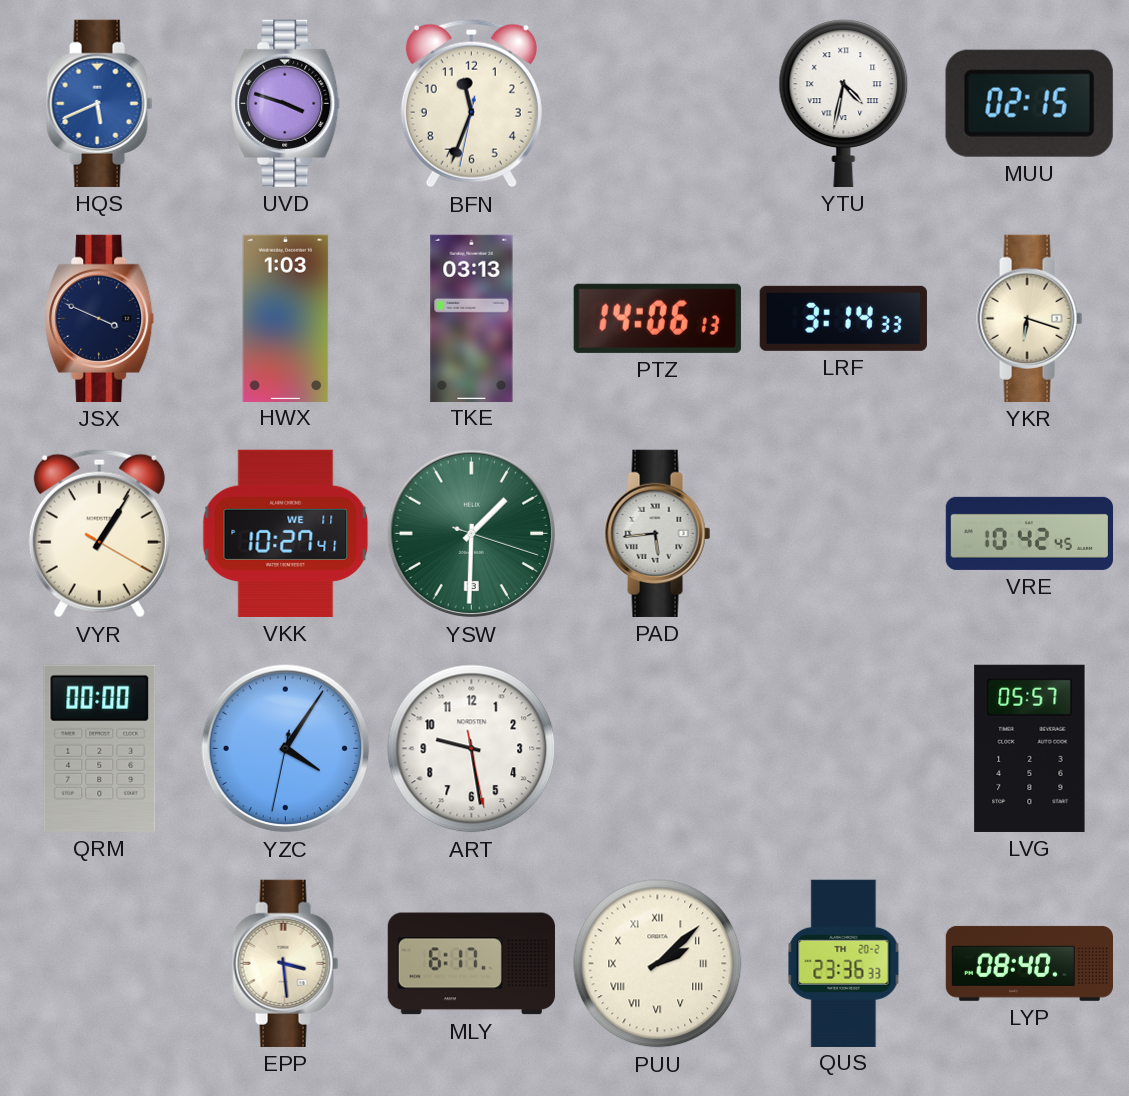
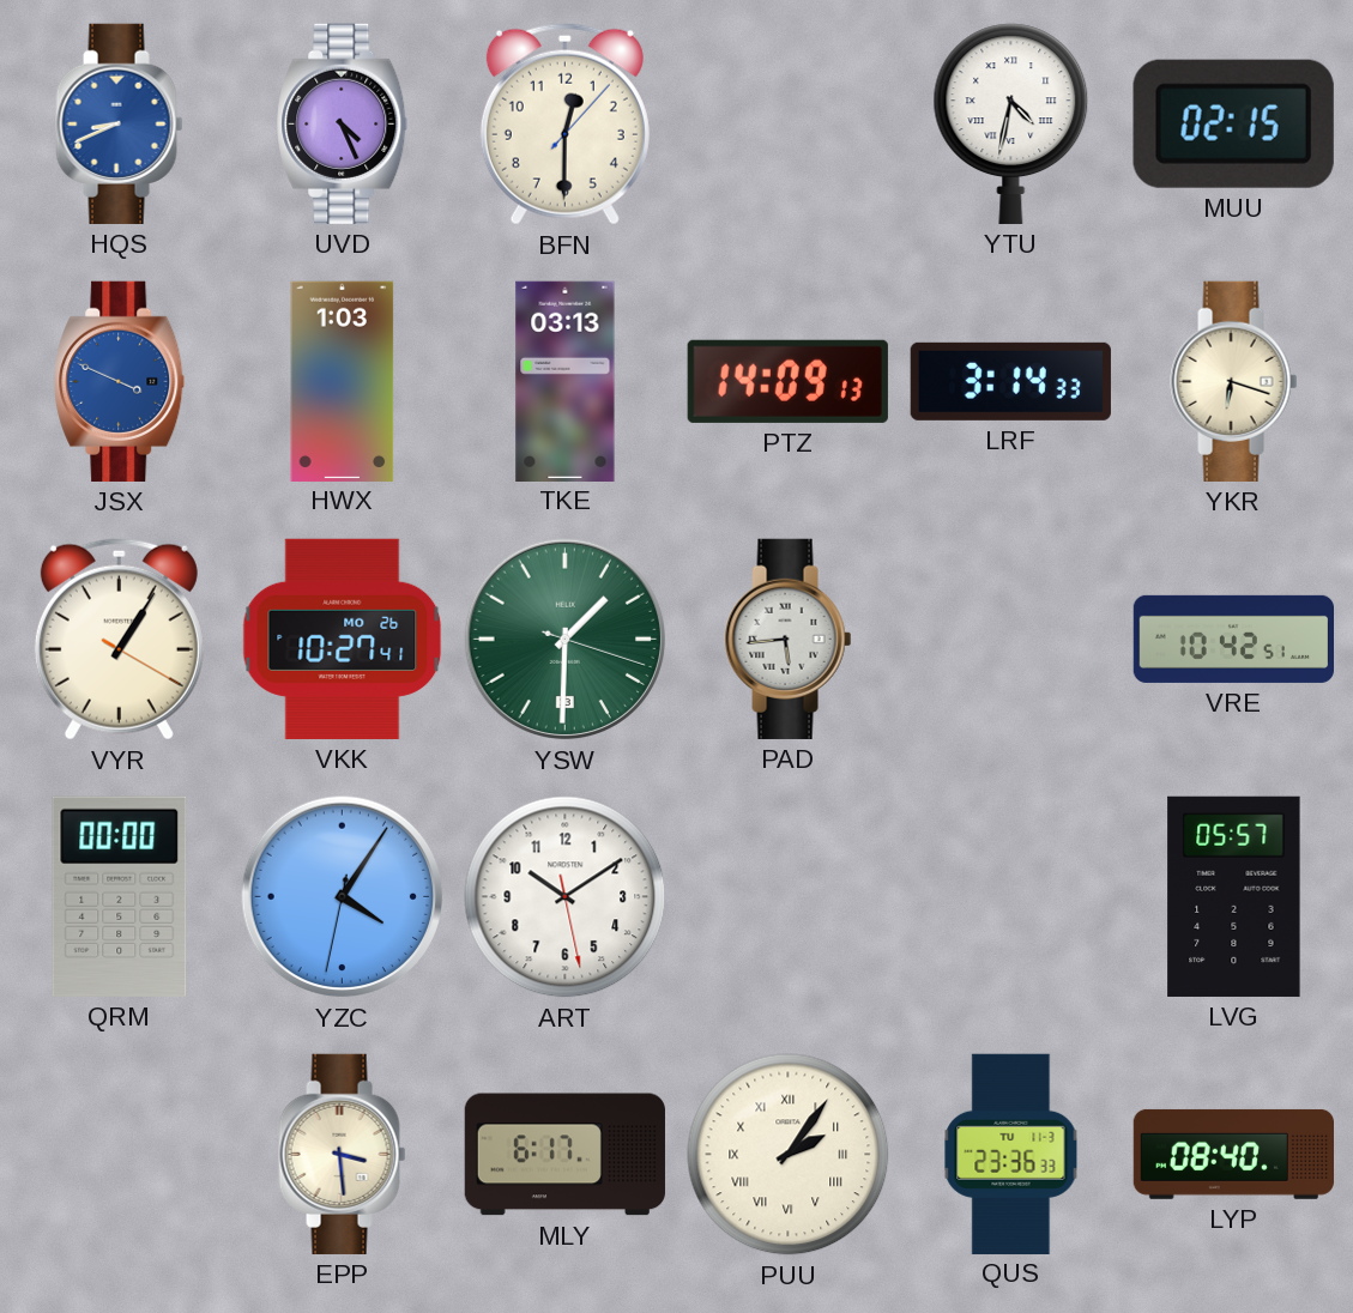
HQS: 5:41 -> 8:41
UVD: 3:48 -> 4:26
BFN: 11:33 -> 12:30
JSX dial: navy -> blue
PTZ: 14:06 -> 14:09
VKK date: WE 11 -> MO 26
VRE: 10:42:45 -> 10:42:51
ART: 9:28 -> 10:09
PUU: 2:08 -> 2:06
QUS date: TH 20-2 -> TU 11-3
